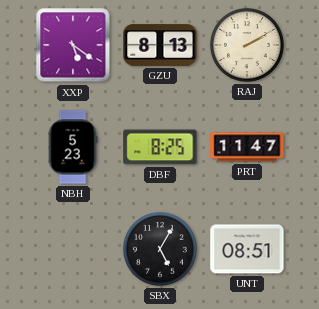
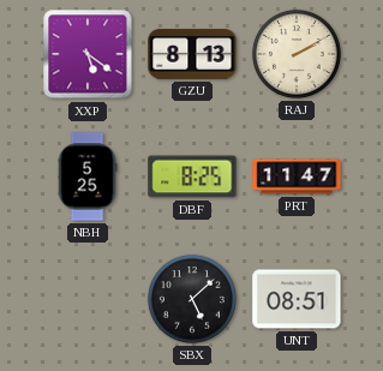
NBH: 5:23 -> 5:25
SBX: 5:05 -> 5:08
